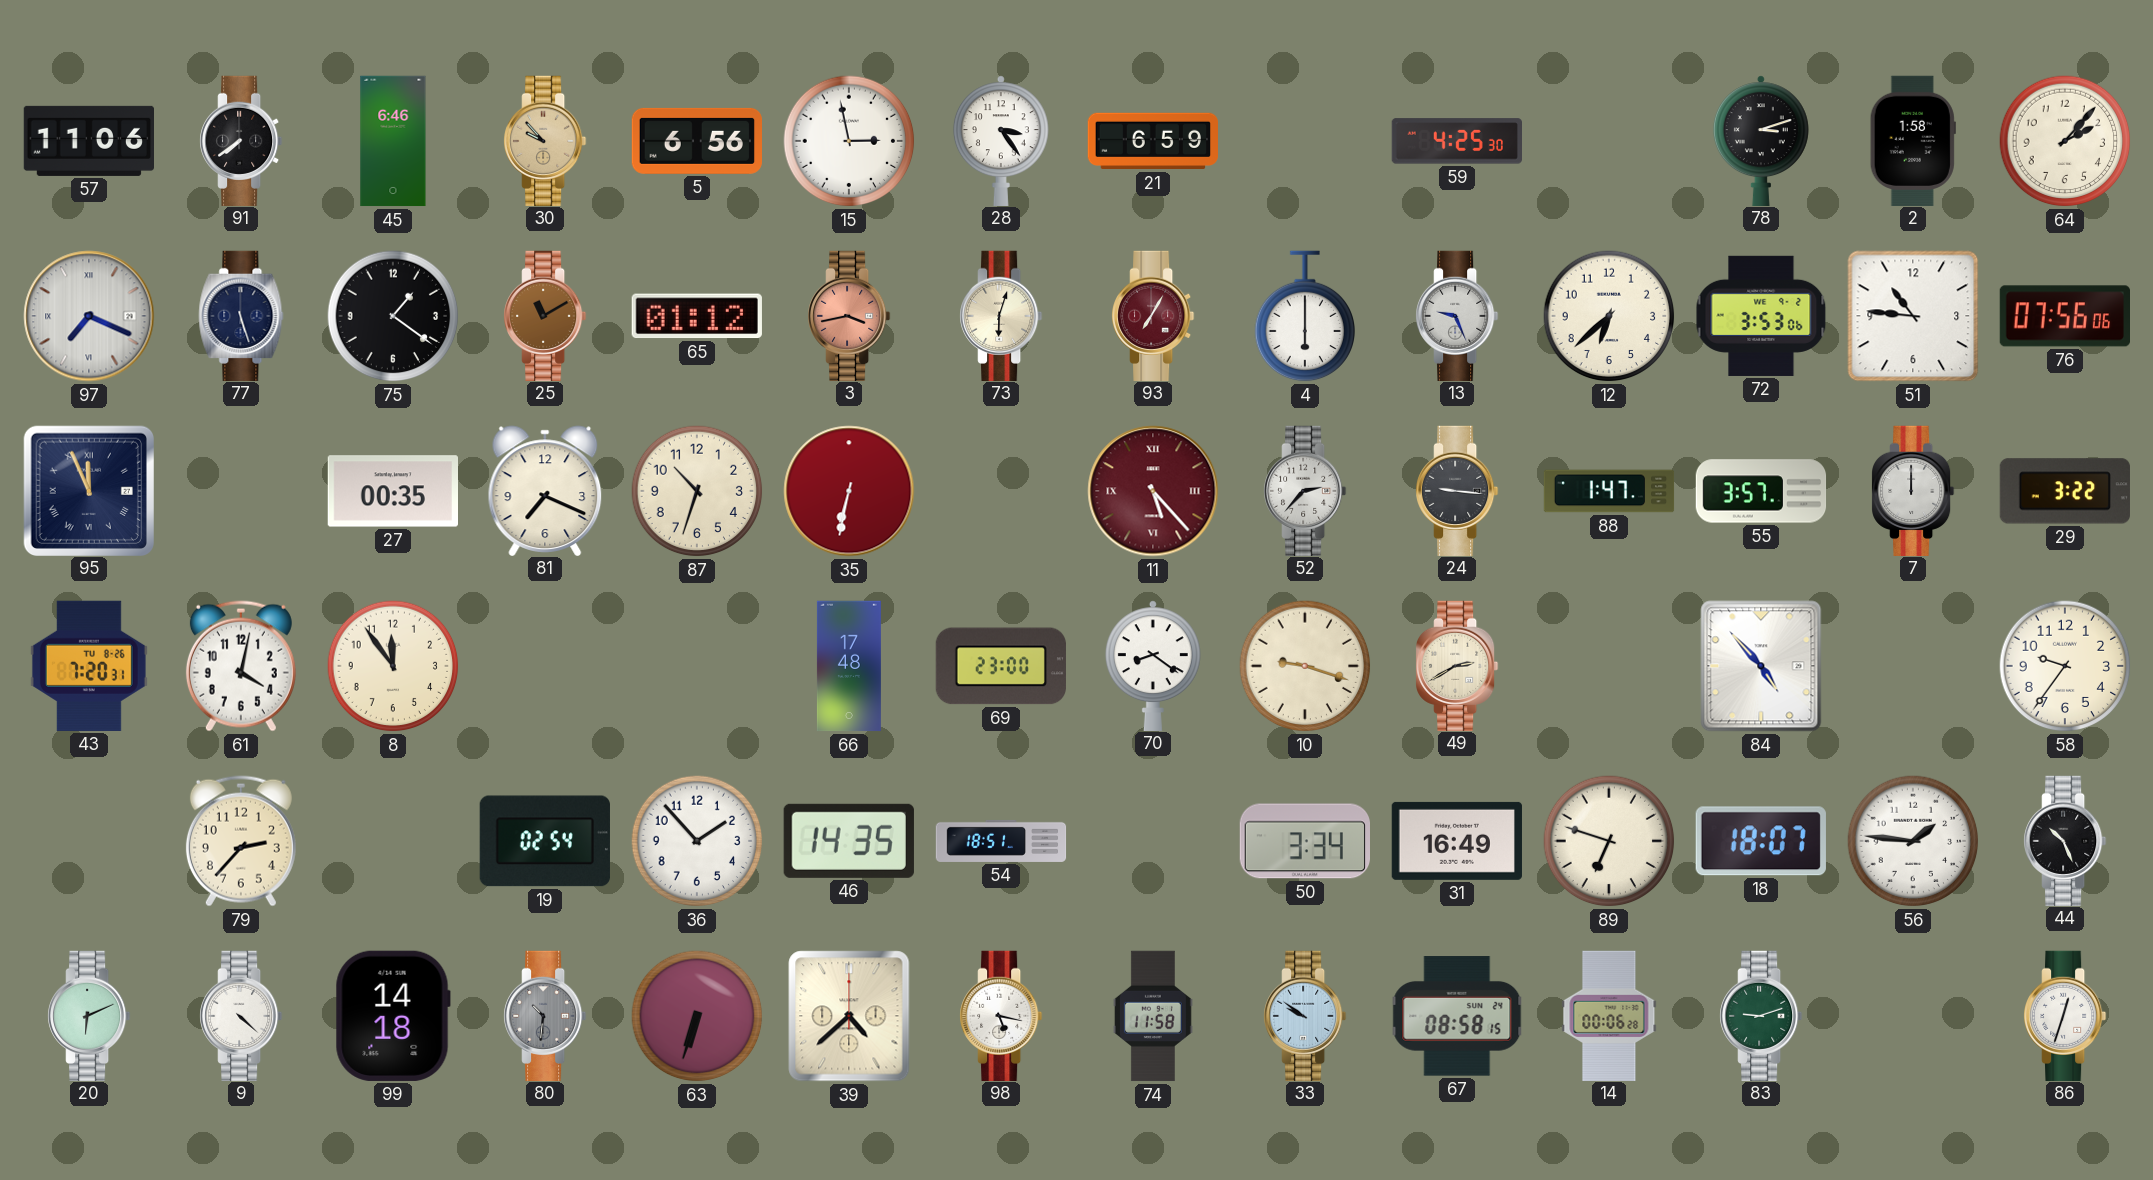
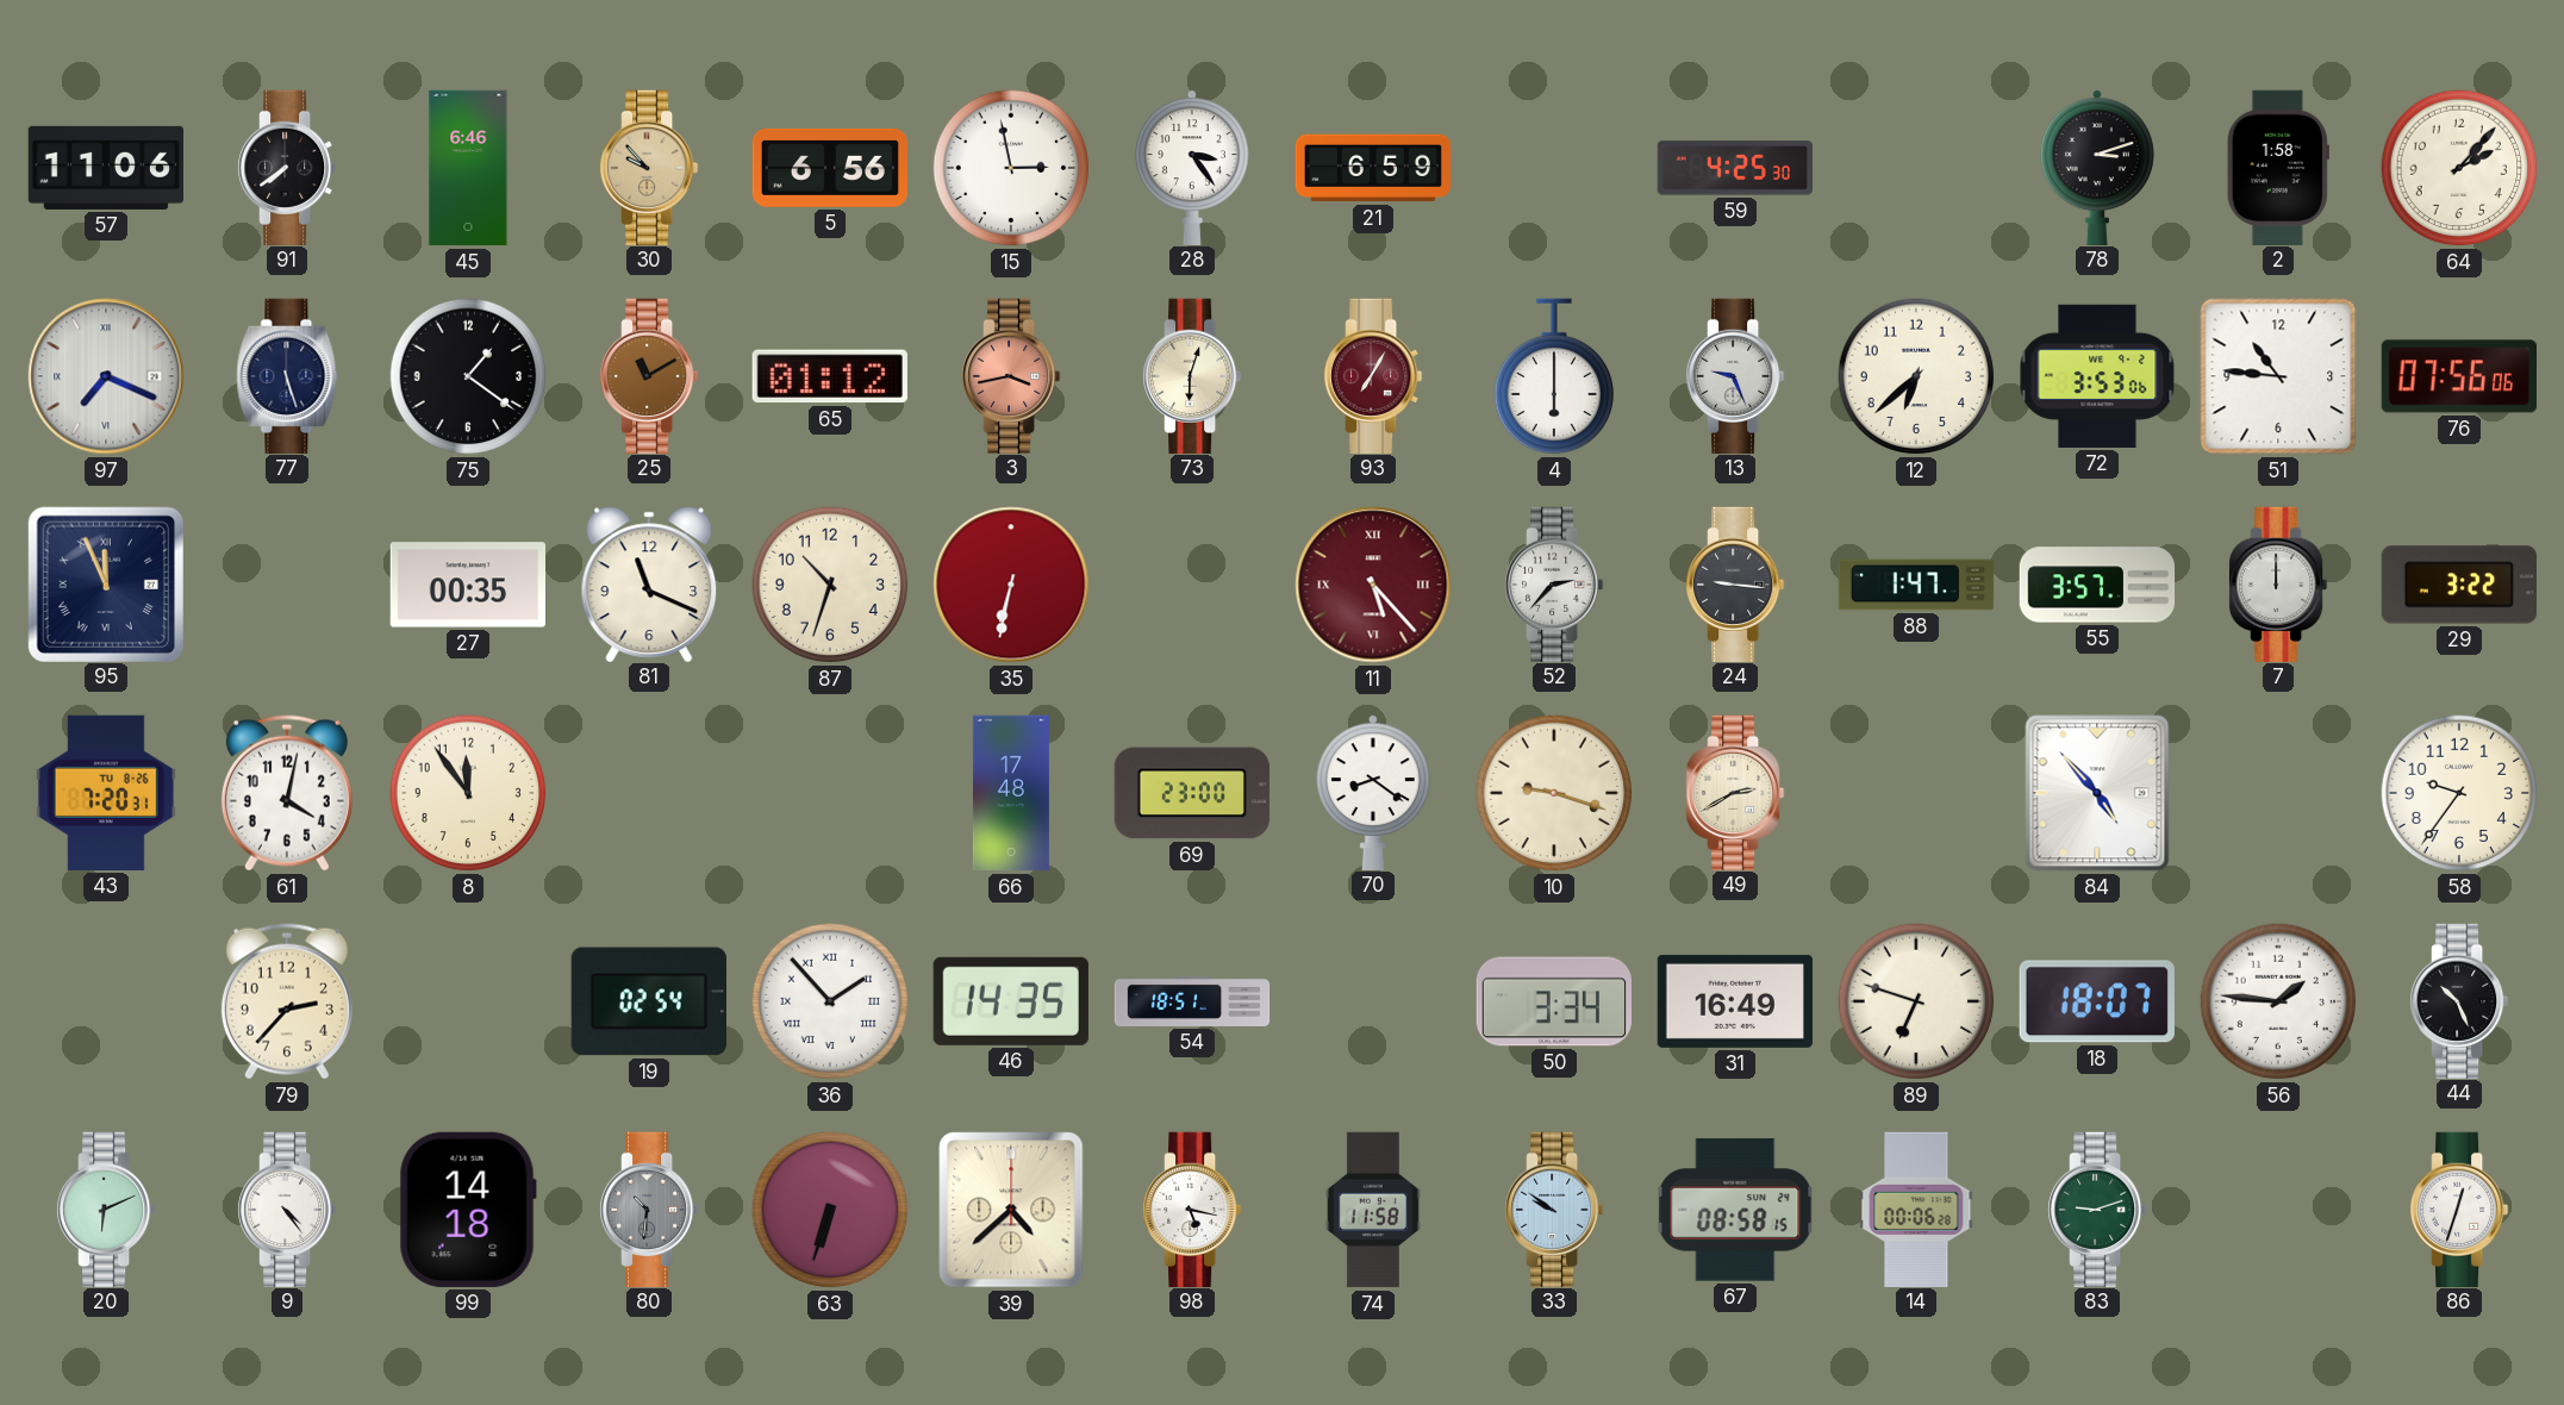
81: 7:19 -> 11:19
36 numerals: Arabic -> Roman
9: 4:22 -> 4:24
